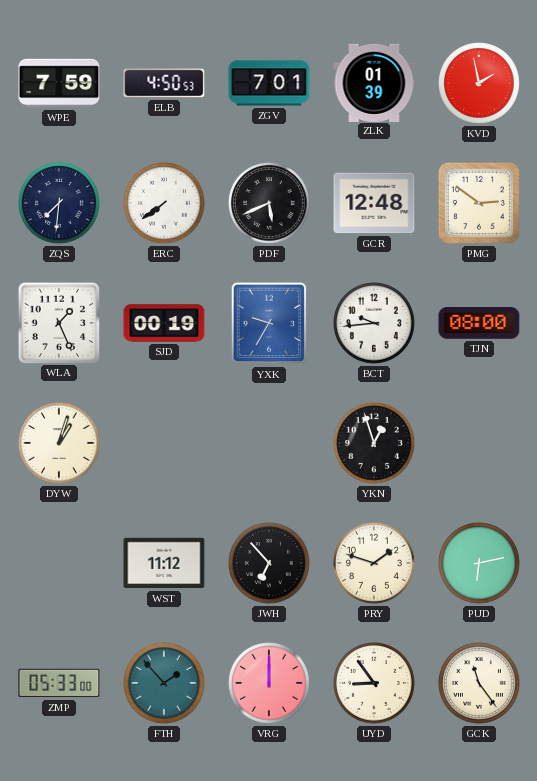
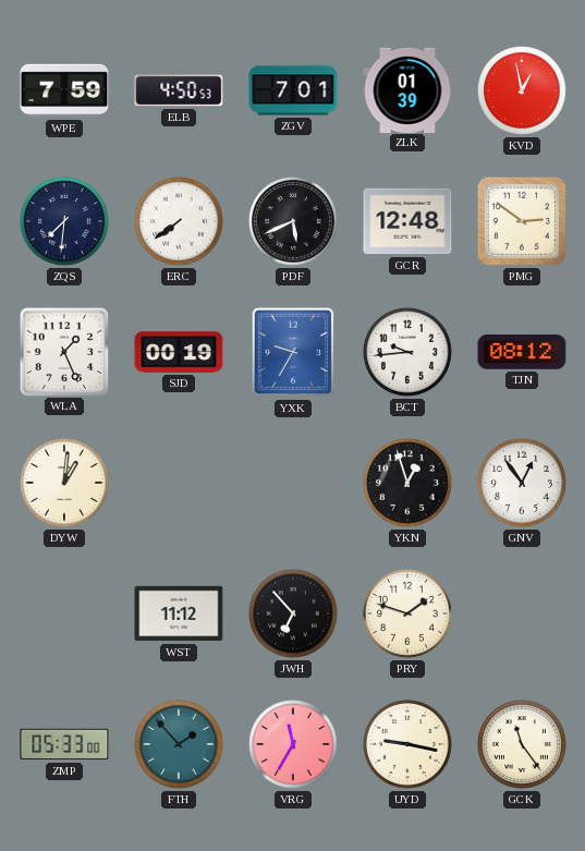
KVD: 1:58 -> 12:58
TJN: 08:00 -> 08:12
DYW: 1:03 -> 1:01
GNV: none -> 12:54
PUD: 6:13 -> none
VRG: 12:00 -> 11:35
UYD: 8:54 -> 9:17
